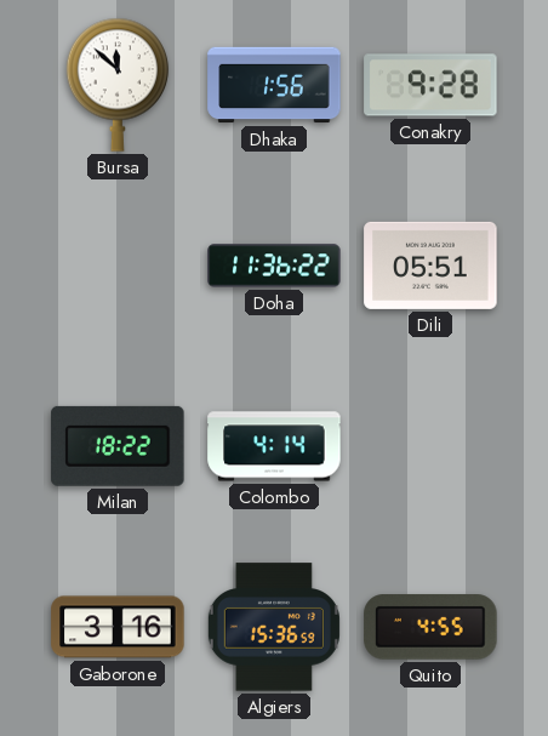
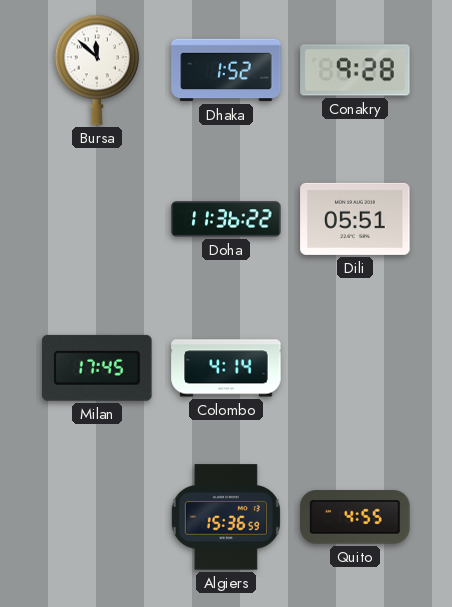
Dhaka: 1:56 -> 1:52
Milan: 18:22 -> 17:45
Gaborone: 3:16 -> none
